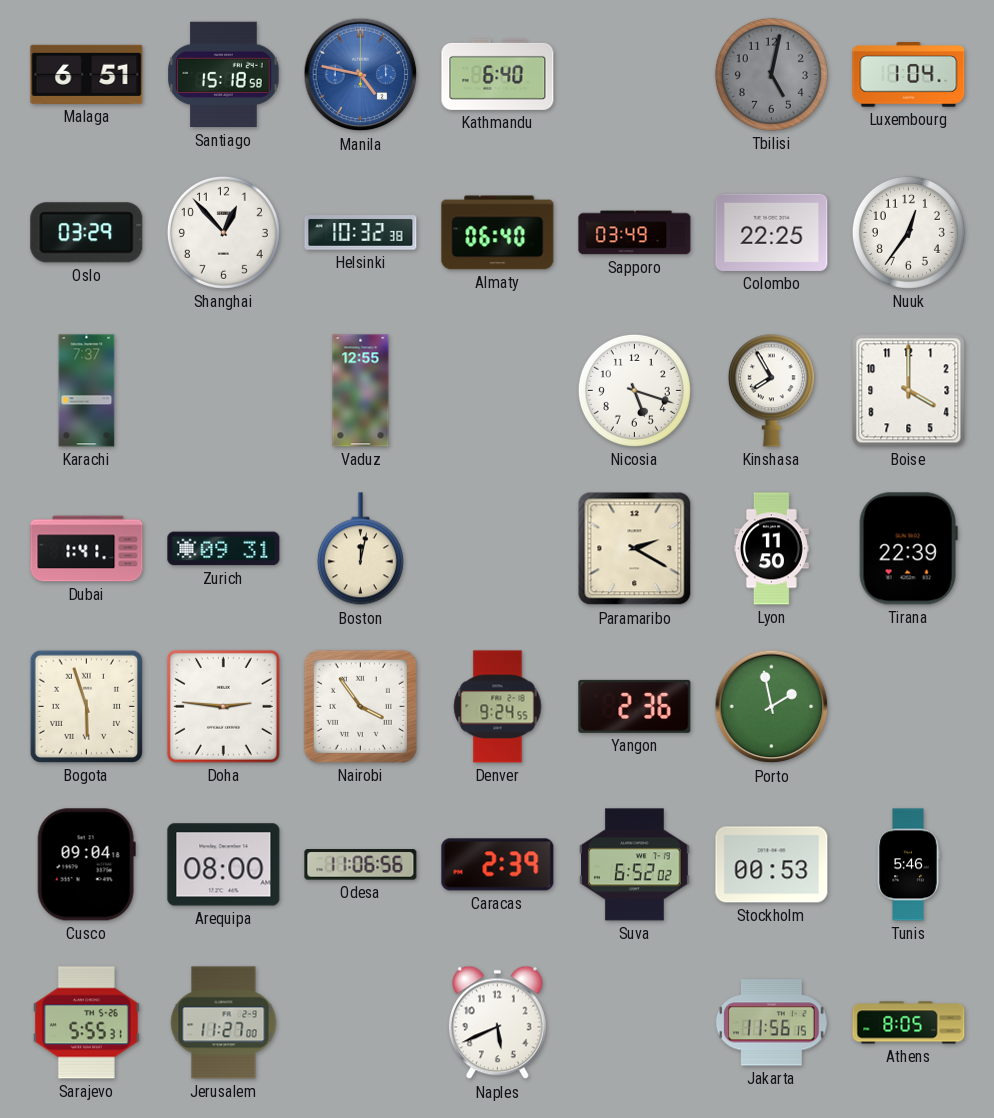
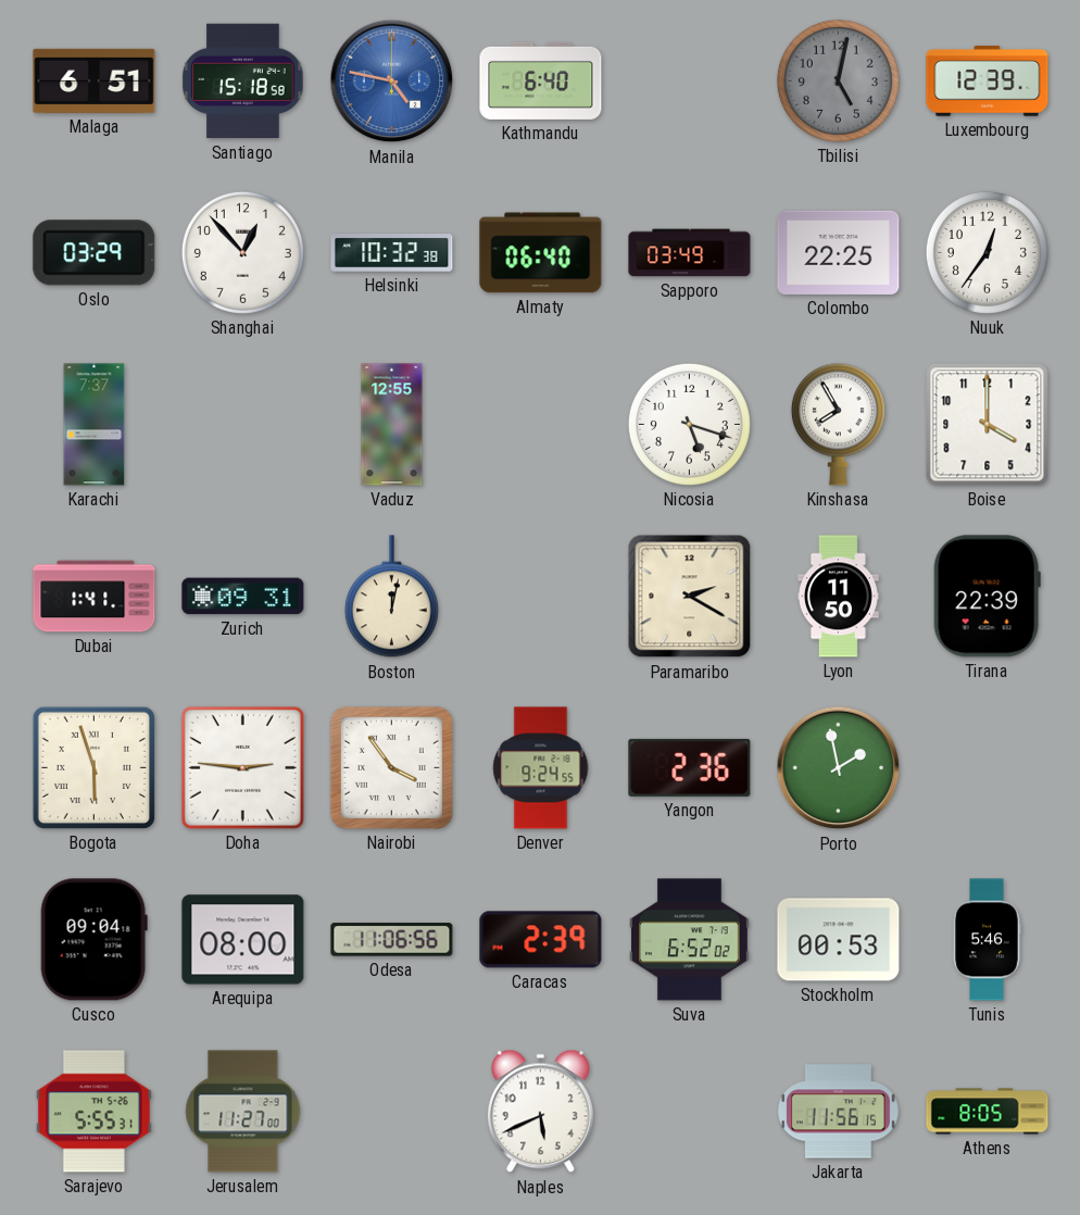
Luxembourg: 1:04 -> 12:39
